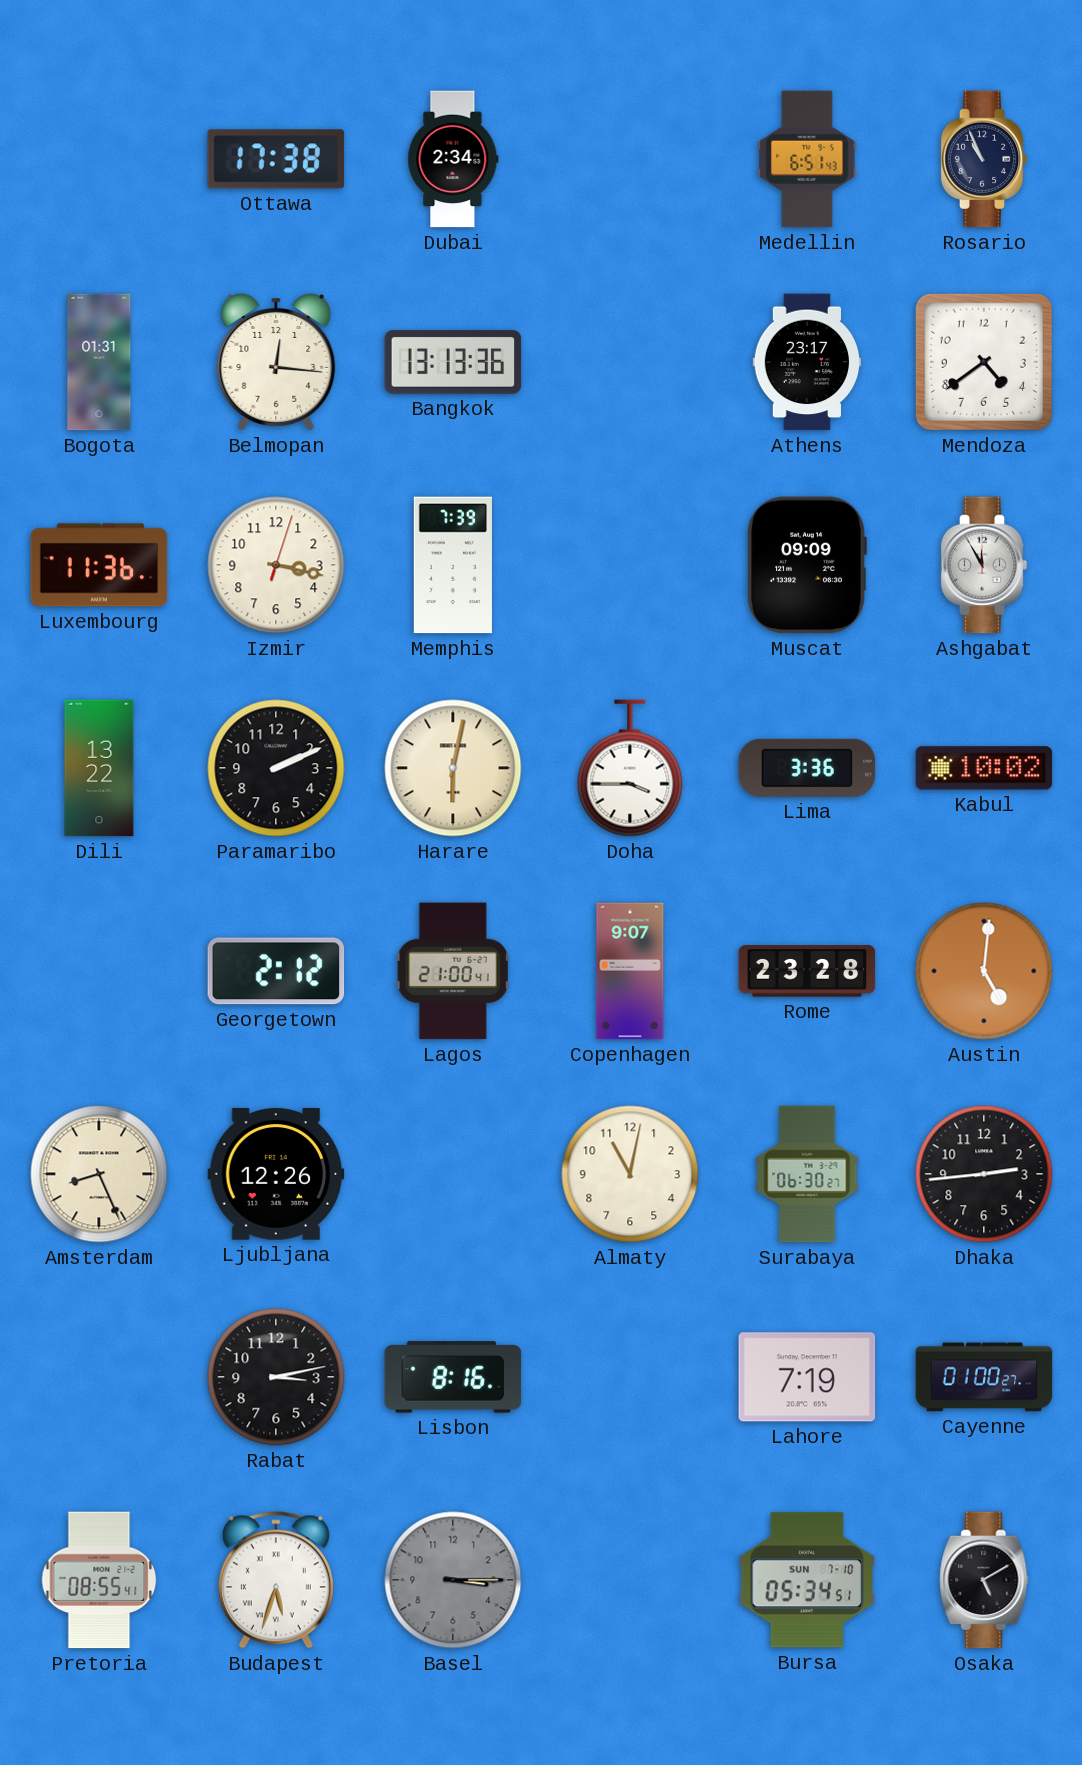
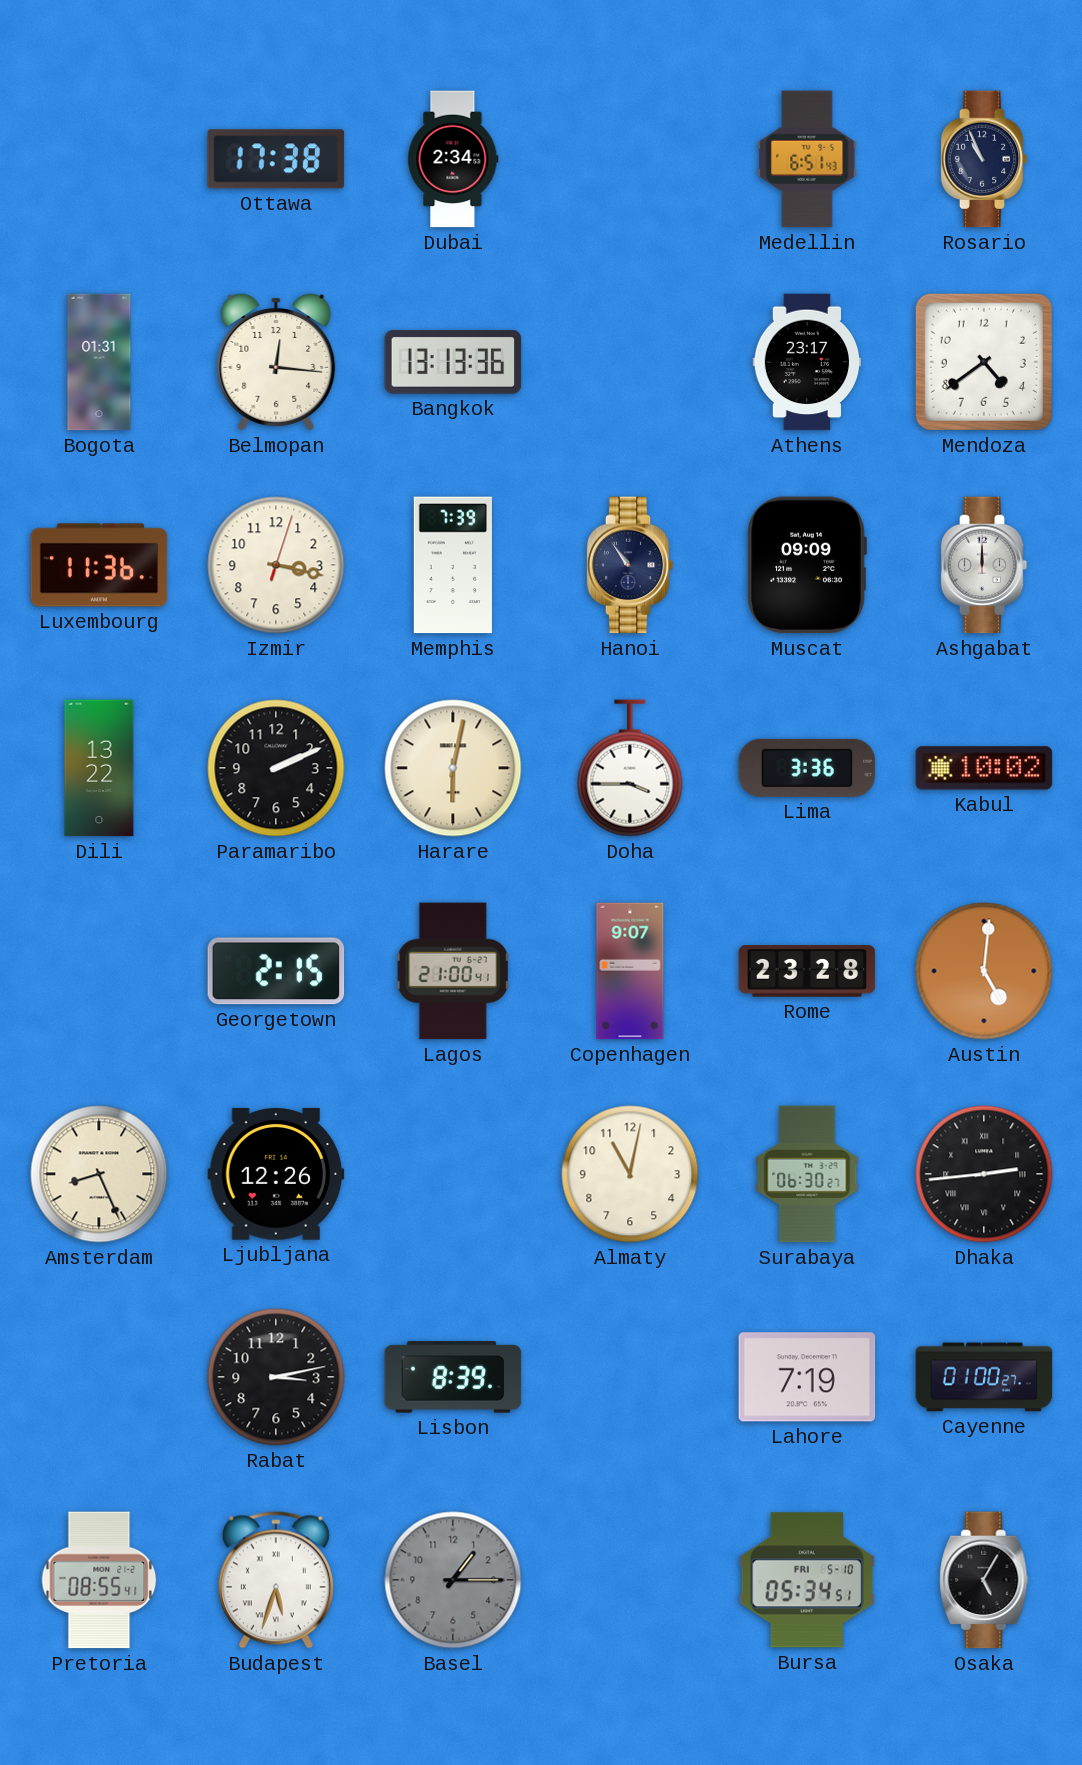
Hanoi: none -> 10:54
Ashgabat: 11:55 -> 12:00
Georgetown: 2:12 -> 2:15
Dhaka numerals: Arabic -> Roman
Lisbon: 8:16 -> 8:39
Basel: 3:15 -> 1:15
Bursa date: SUN 7-10 -> FRI 5-10
Osaka: 5:10 -> 5:05
